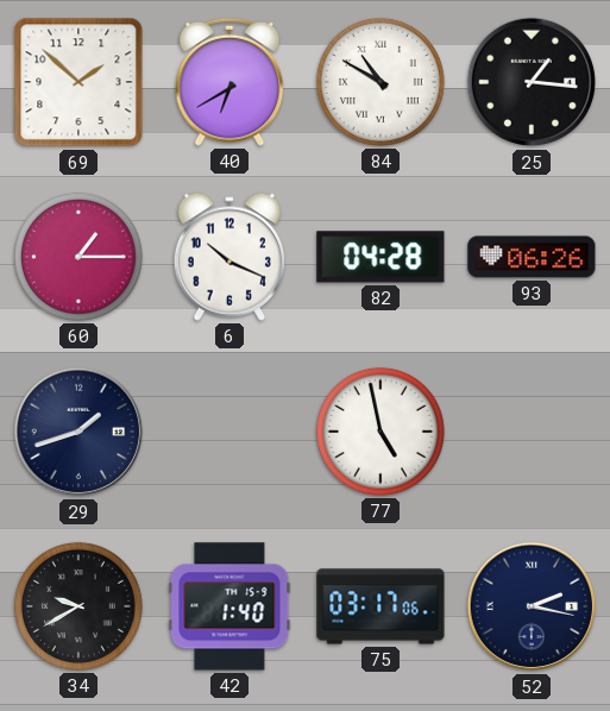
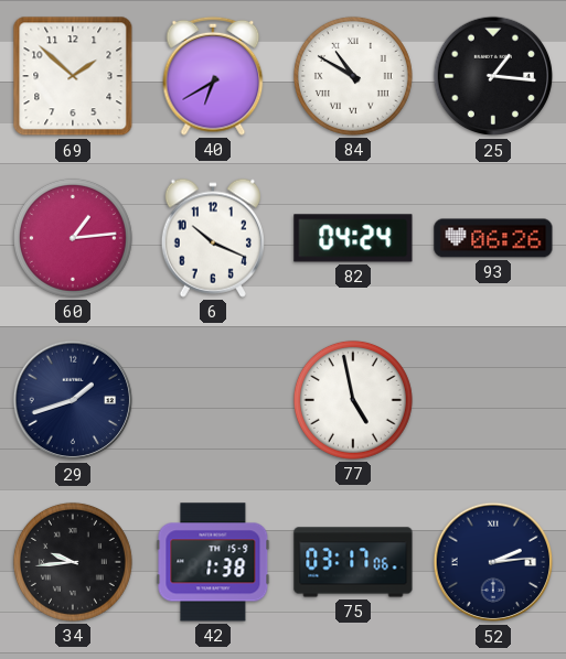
60: 1:15 -> 1:14
82: 04:28 -> 04:24
34: 9:40 -> 9:44
42: 1:40 -> 1:38
52: 2:17 -> 2:14
